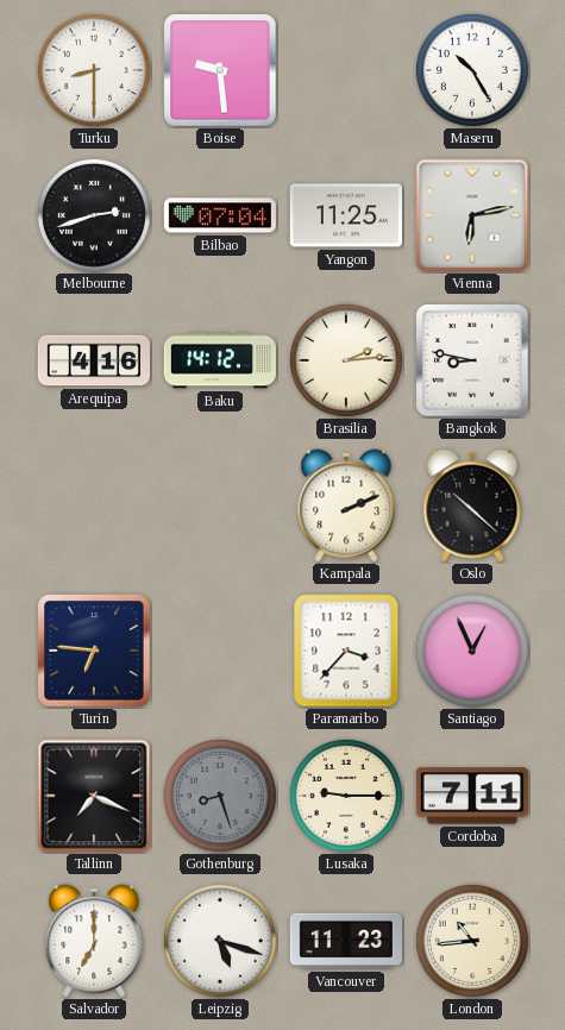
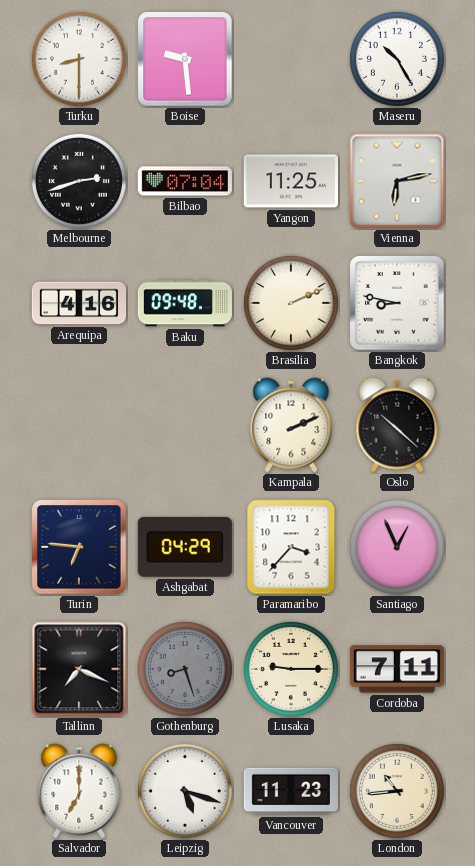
Baku: 14:12 -> 09:48
Brasilia: 2:14 -> 2:11
Ashgabat: none -> 04:29
